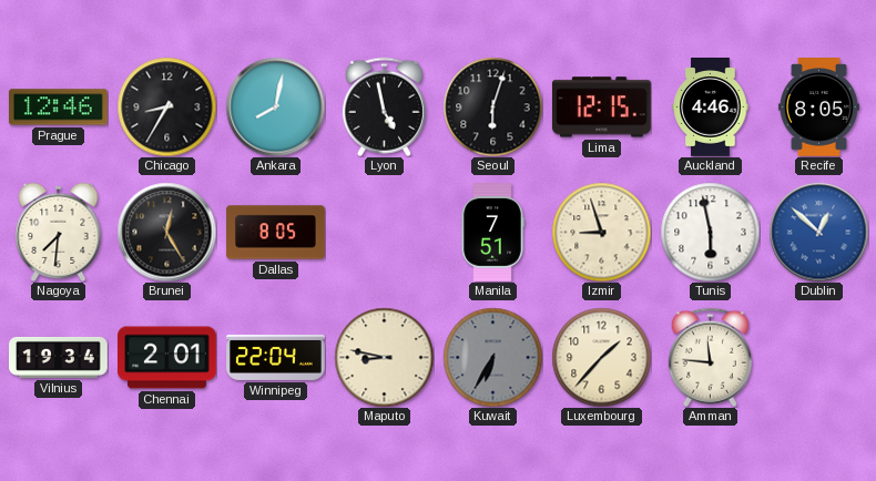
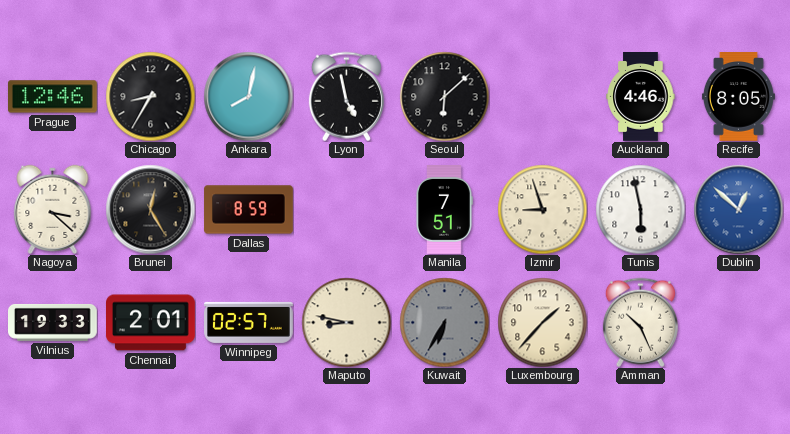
Seoul: 6:03 -> 6:08
Lima: 12:15 -> none
Nagoya: 7:31 -> 3:22
Dallas: 8:05 -> 8:59
Vilnius: 19:34 -> 19:33
Winnipeg: 22:04 -> 02:57
Amman: 11:46 -> 10:26
